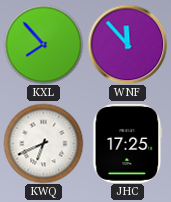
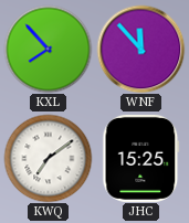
KWQ: 6:41 -> 7:09
JHC: 17:25 -> 15:25
